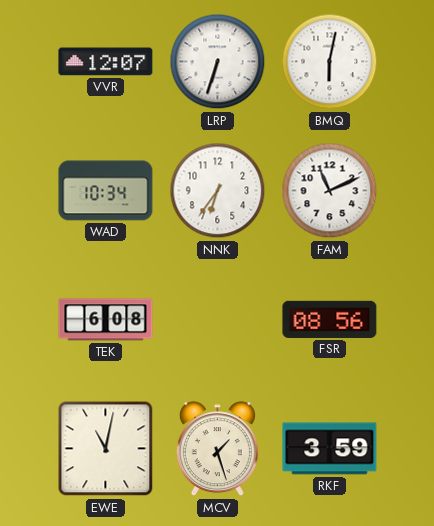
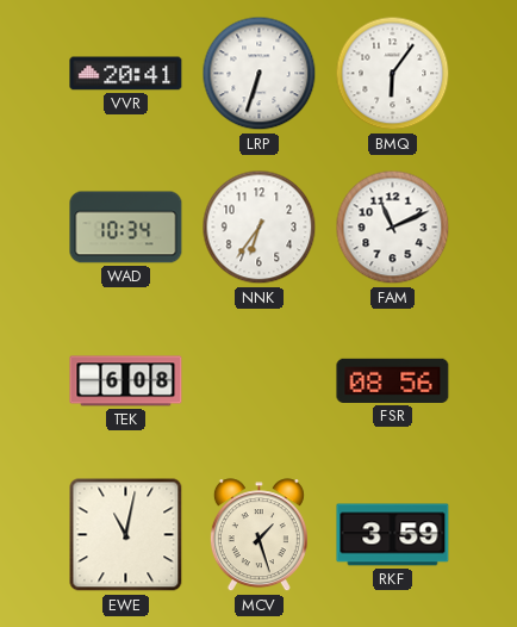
VVR: 12:07 -> 20:41
BMQ: 6:02 -> 6:06
